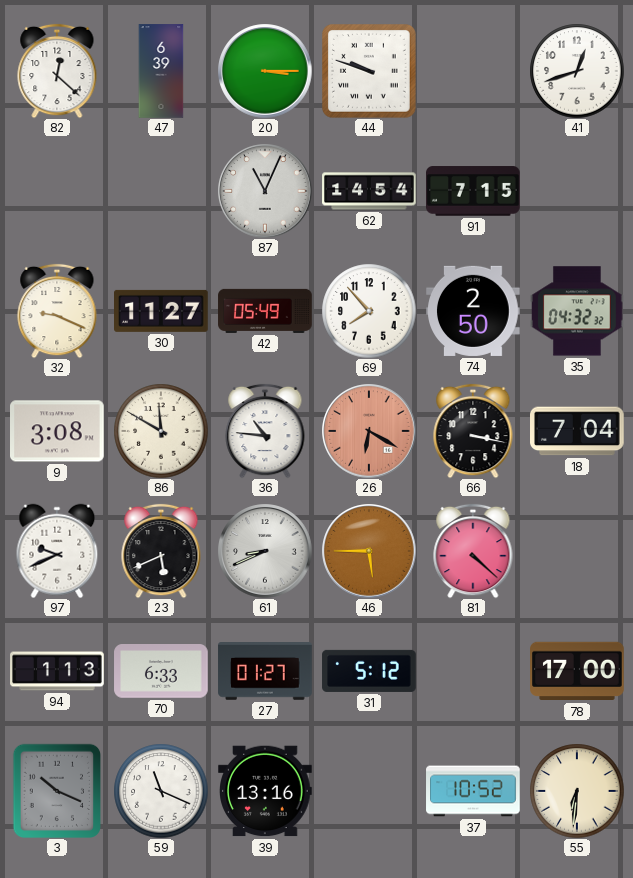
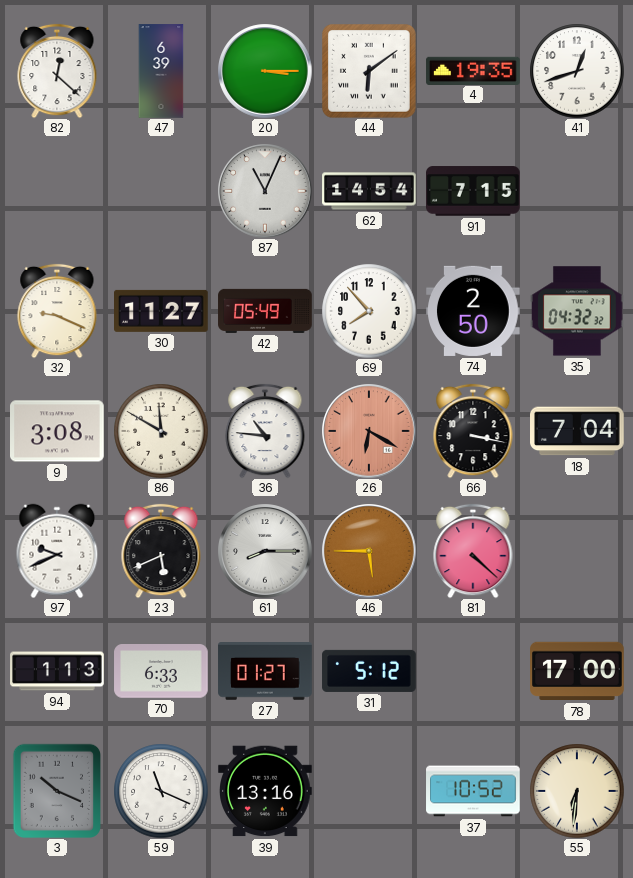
44: 9:48 -> 6:09
4: none -> 19:35
61: 8:41 -> 8:15
